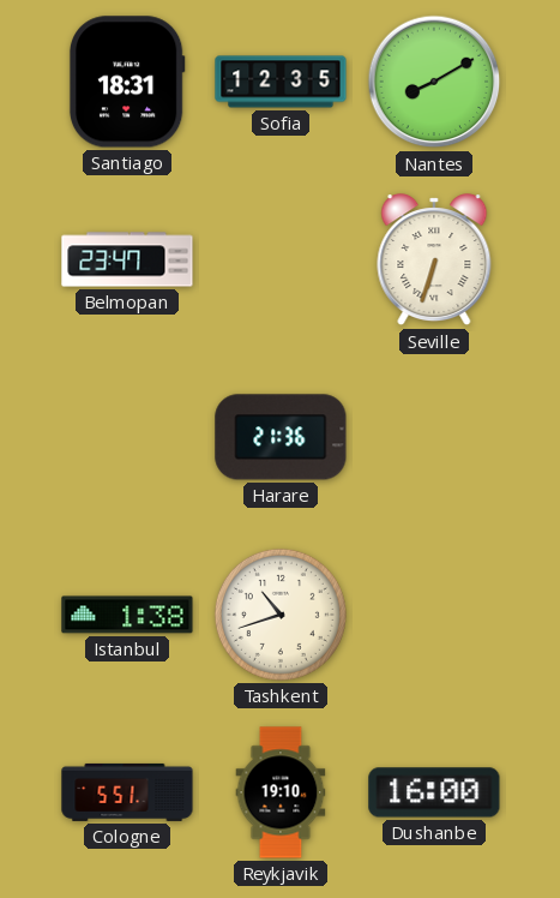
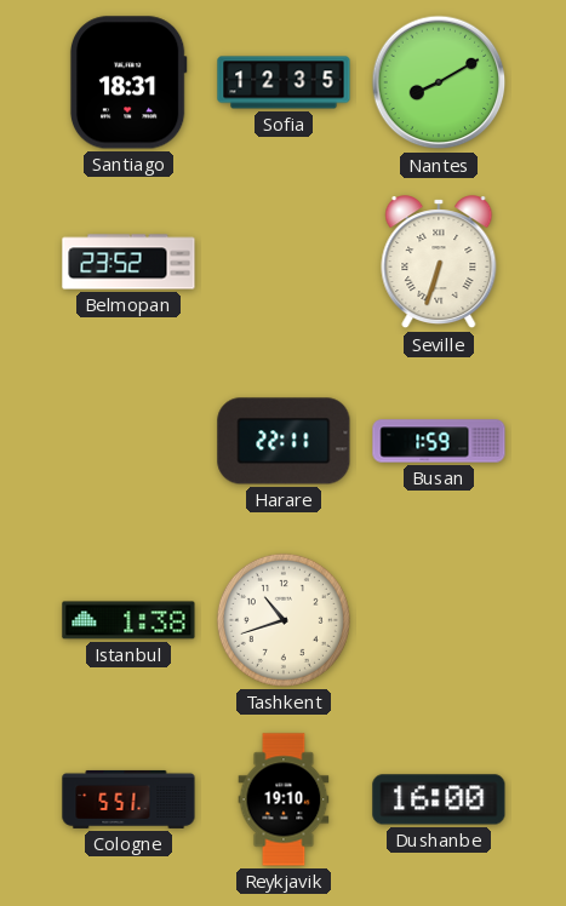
Belmopan: 23:47 -> 23:52
Harare: 21:36 -> 22:11
Busan: none -> 1:59
